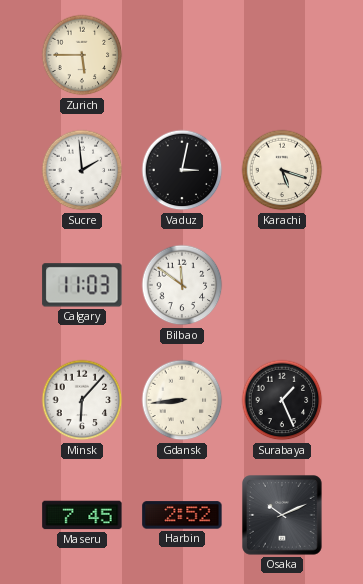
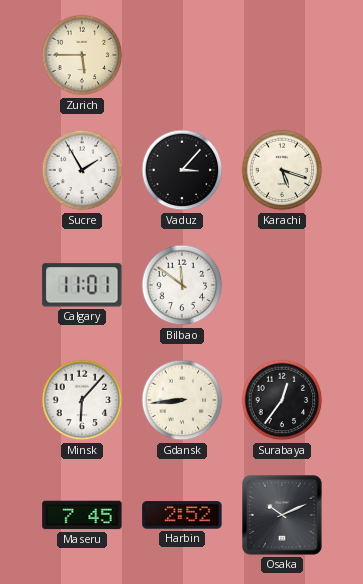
Sucre: 1:59 -> 1:55
Vaduz: 3:02 -> 3:07
Calgary: 11:03 -> 11:01
Surabaya: 1:26 -> 12:36
